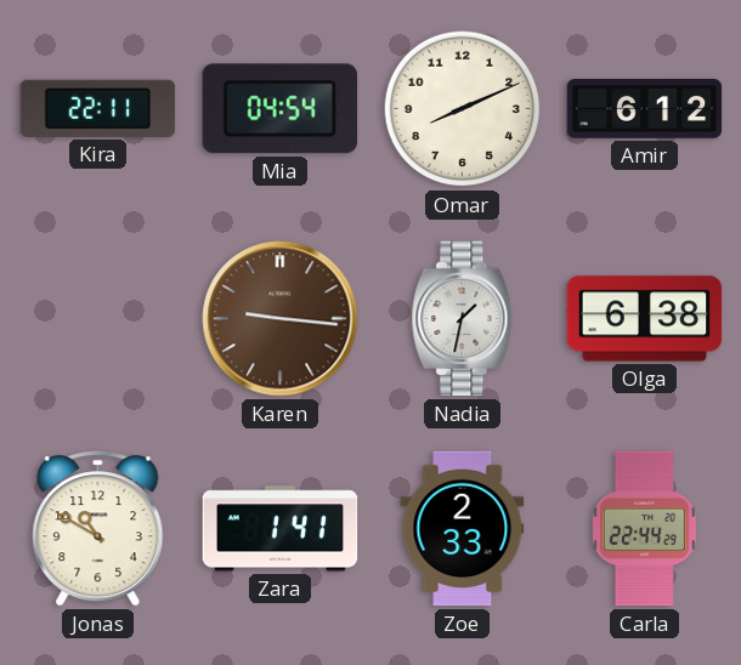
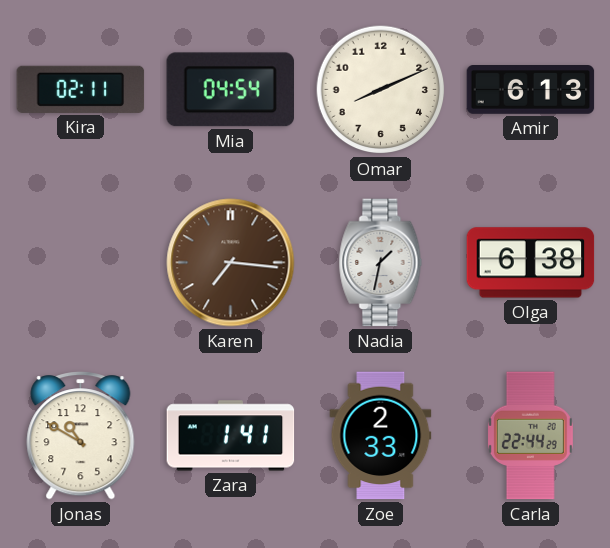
Kira: 22:11 -> 02:11
Amir: 6:12 -> 6:13
Karen: 9:16 -> 7:16
